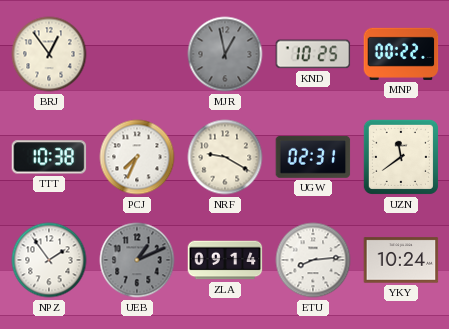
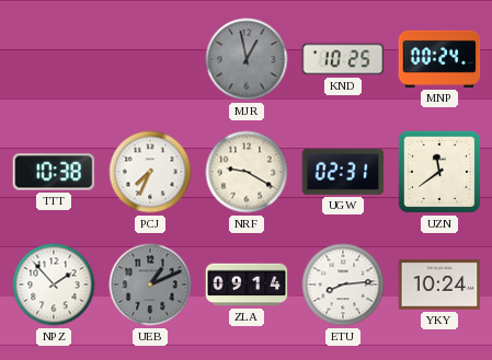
BRJ: 12:54 -> none
MNP: 00:22 -> 00:24
NPZ: 1:54 -> 1:53
